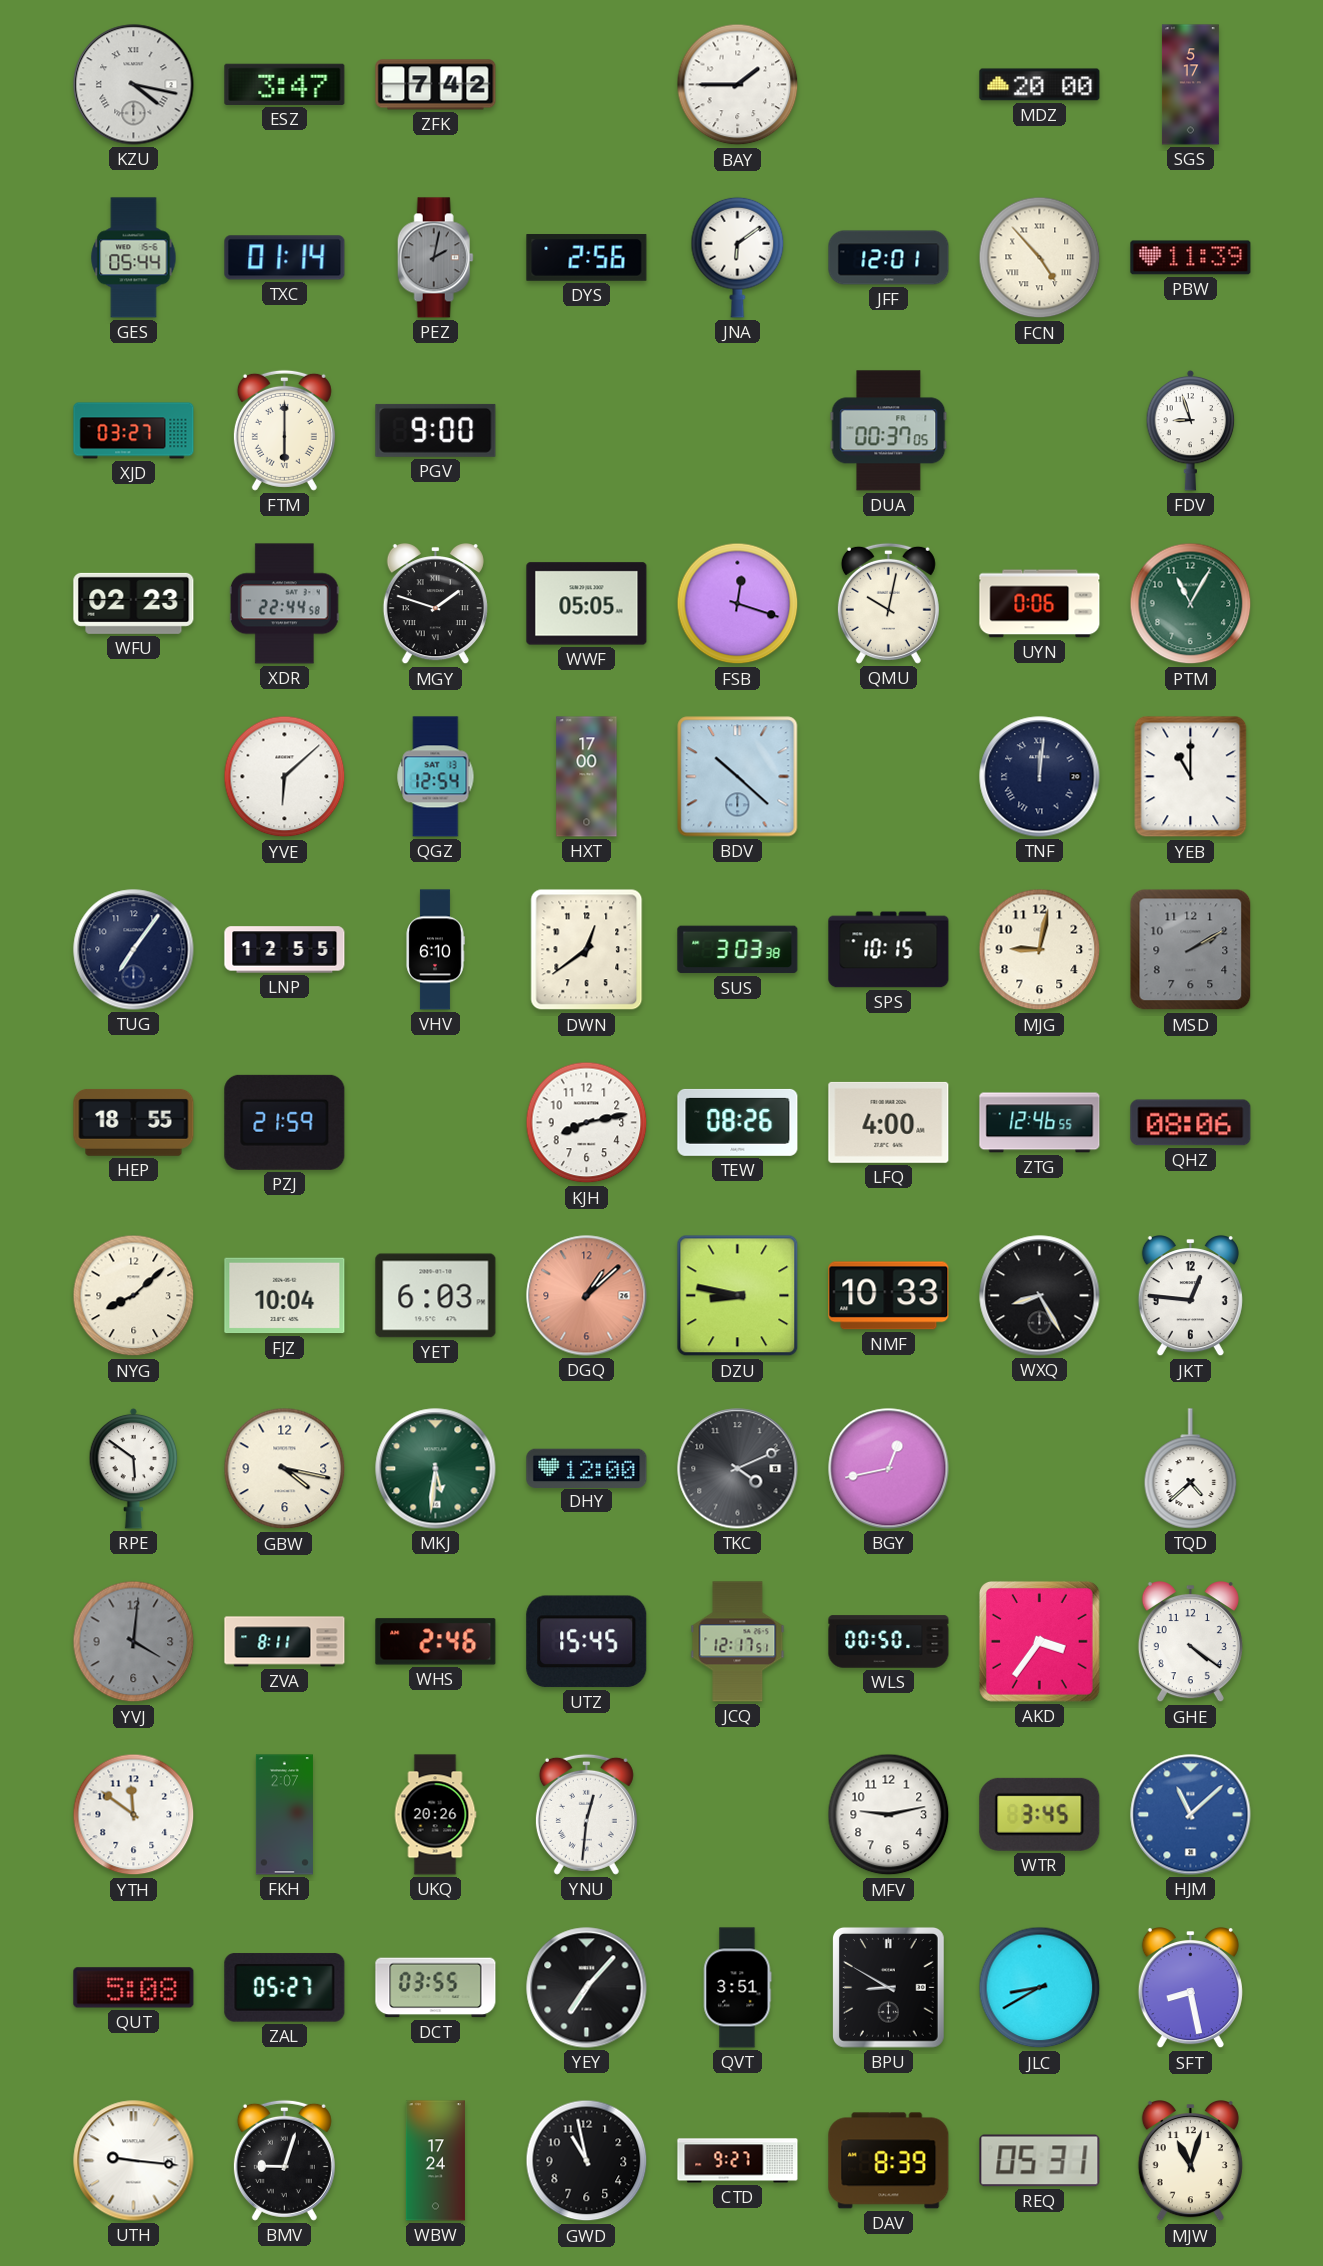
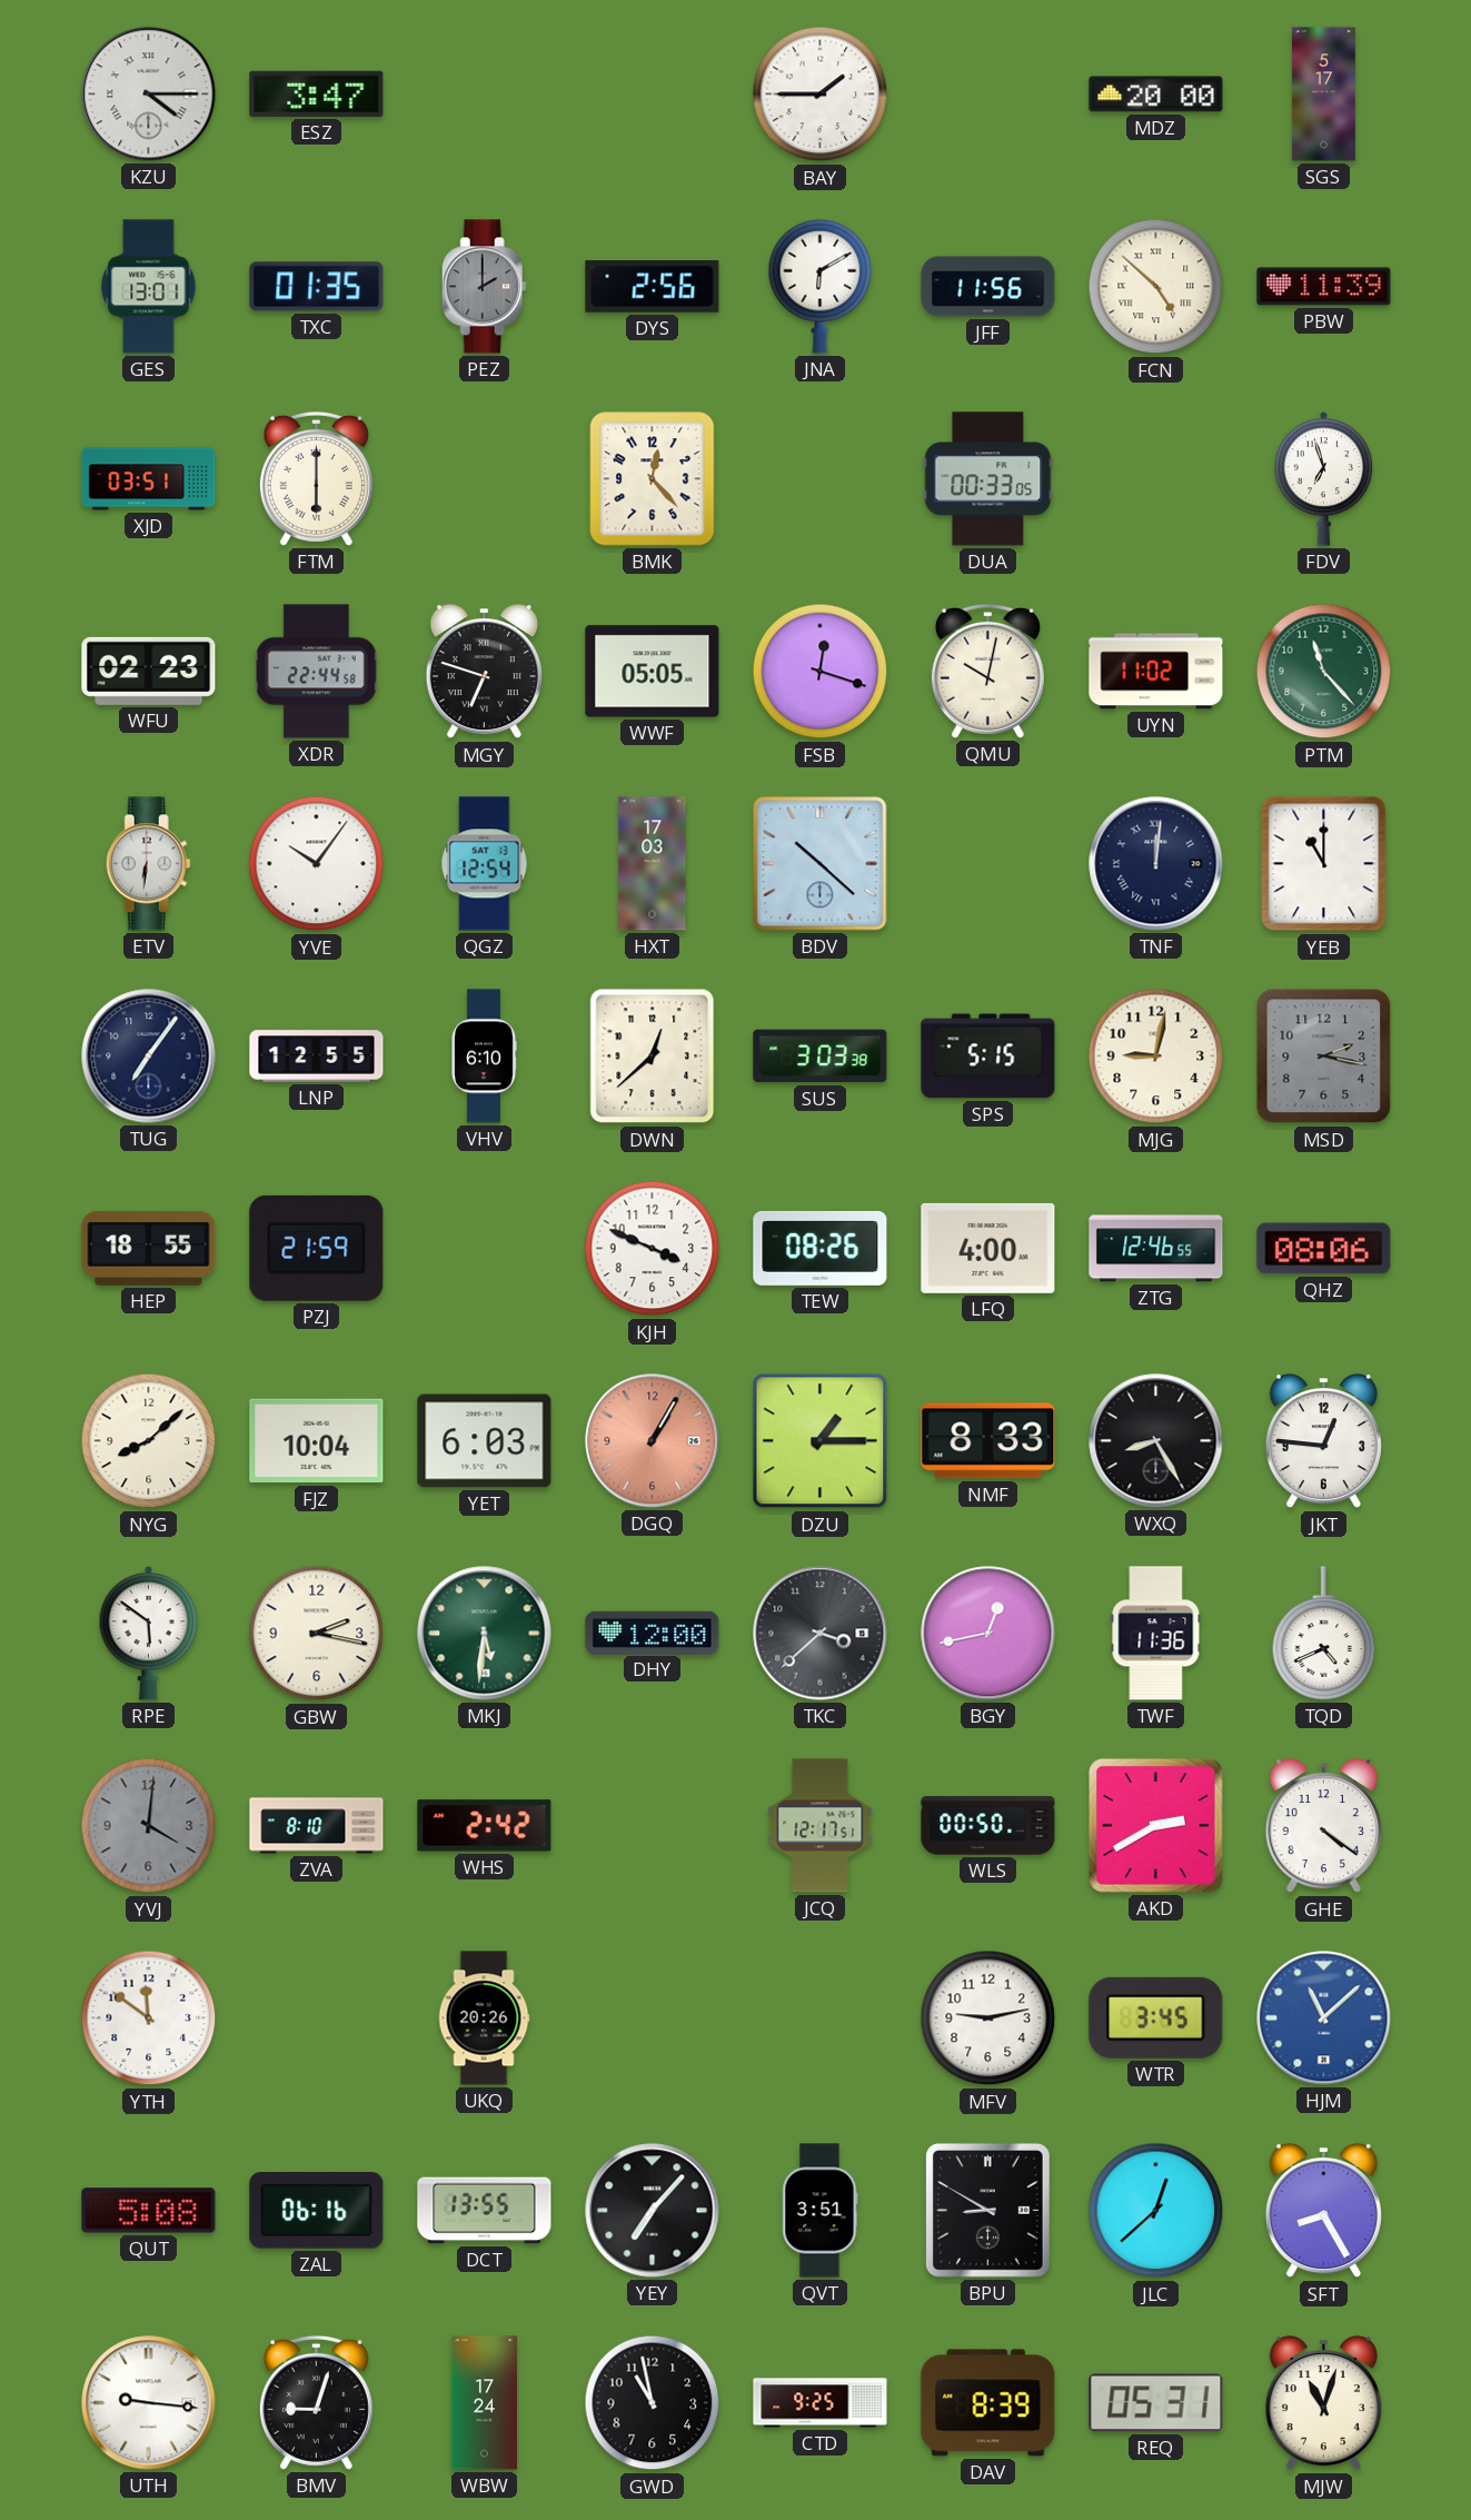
KZU: 4:17 -> 4:15
ZFK: 7:42 -> none
GES: 05:44 -> 13:01
TXC: 01:14 -> 01:35
PEZ: 2:02 -> 2:00
JNA: 6:09 -> 6:10
JFF: 12:01 -> 11:56
FCN: 4:53 -> 4:52
XJD: 03:27 -> 03:51
PGV: 9:00 -> none
BMK: none -> 12:23
DUA: 00:37 -> 00:33
FDV: 8:57 -> 6:57
MGY: 1:48 -> 6:48
UYN: 0:06 -> 11:02
PTM: 11:05 -> 11:23
ETV: none -> 6:31
YVE: 6:08 -> 10:06
HXT: 17:00 -> 17:03
DWN: 12:39 -> 12:38
SPS: 10:15 -> 5:15
MSD: 2:10 -> 2:17
KJH: 8:13 -> 3:49
DGQ: 1:08 -> 1:05
DZU: 8:47 -> 1:15
NMF: 10:33 -> 8:33
GBW: 4:17 -> 2:17
TKC: 4:11 -> 3:38
TWF: none -> 11:36
TQD: 4:38 -> 4:41
ZVA: 8:11 -> 8:10
WHS: 2:46 -> 2:42
UTZ: 15:45 -> none
AKD: 3:36 -> 2:40
FKH: 2:07 -> none
YNU: 12:31 -> none
ZAL: 05:27 -> 06:16
DCT: 03:55 -> 13:55
JLC: 8:40 -> 12:38
SFT: 8:28 -> 8:25
CTD: 9:27 -> 9:25
